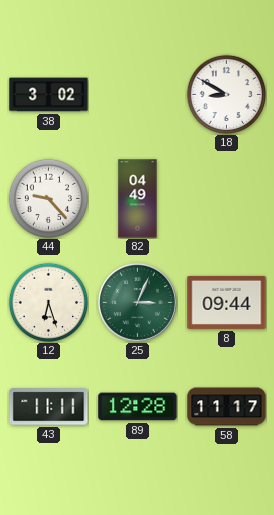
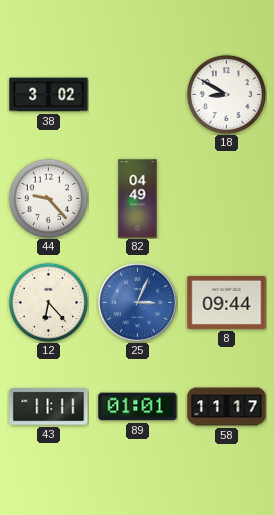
12: 6:27 -> 6:23
25 dial: green -> blue
89: 12:28 -> 01:01
